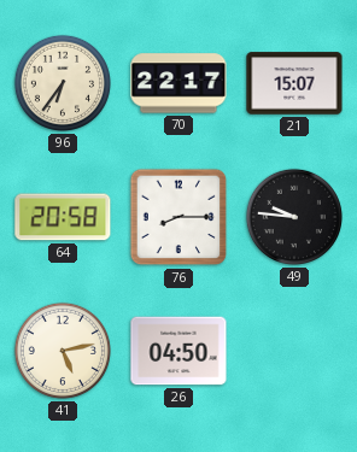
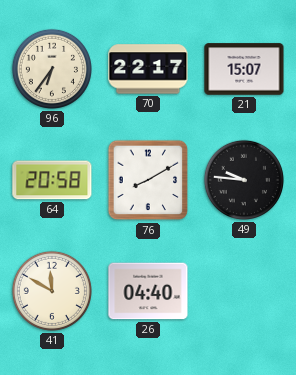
76: 8:15 -> 8:10
41: 5:13 -> 11:50
26: 04:50 -> 04:40
